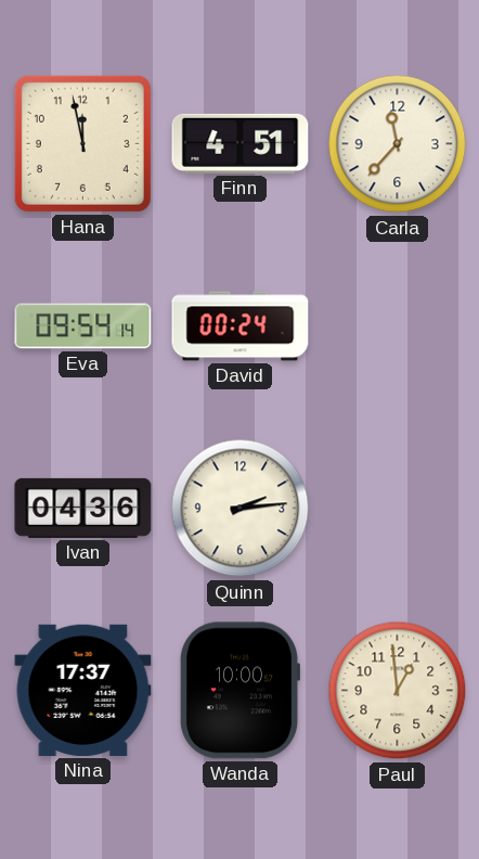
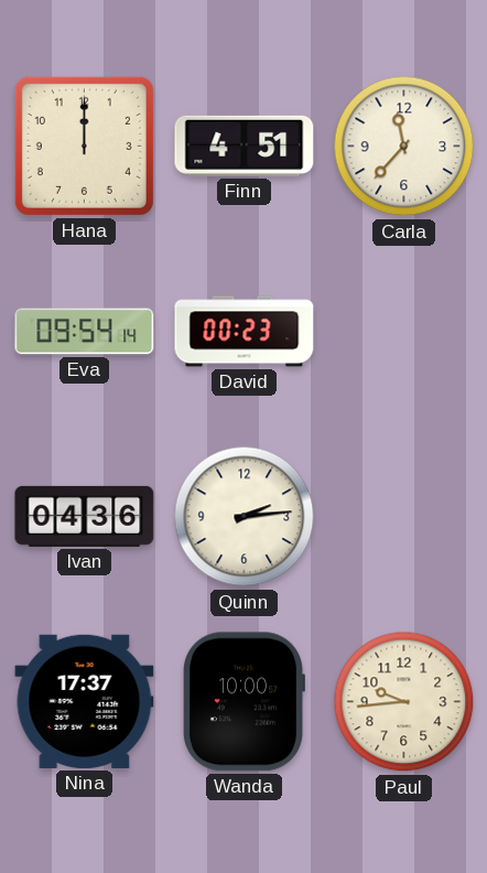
Hana: 11:58 -> 12:00
David: 00:24 -> 00:23
Paul: 12:59 -> 9:44
